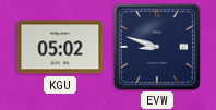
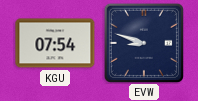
KGU: 05:02 -> 07:54
